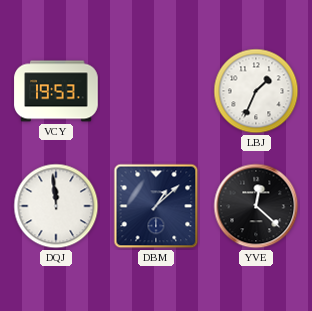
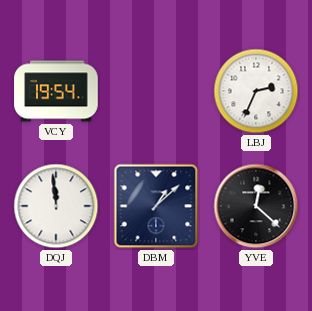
VCY: 19:53 -> 19:54
LBJ: 1:34 -> 2:34
